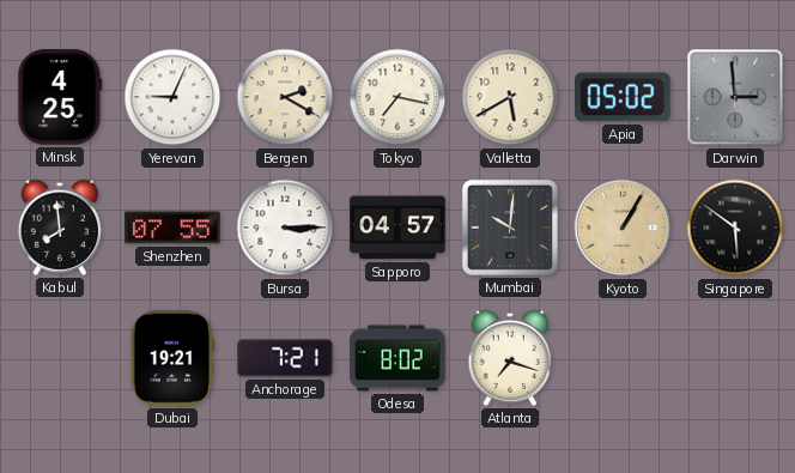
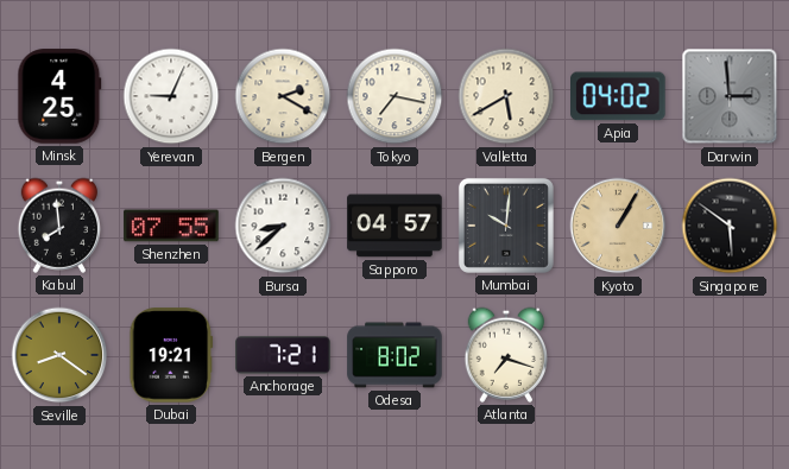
Apia: 05:02 -> 04:02
Bursa: 3:15 -> 8:38
Seville: none -> 8:21
